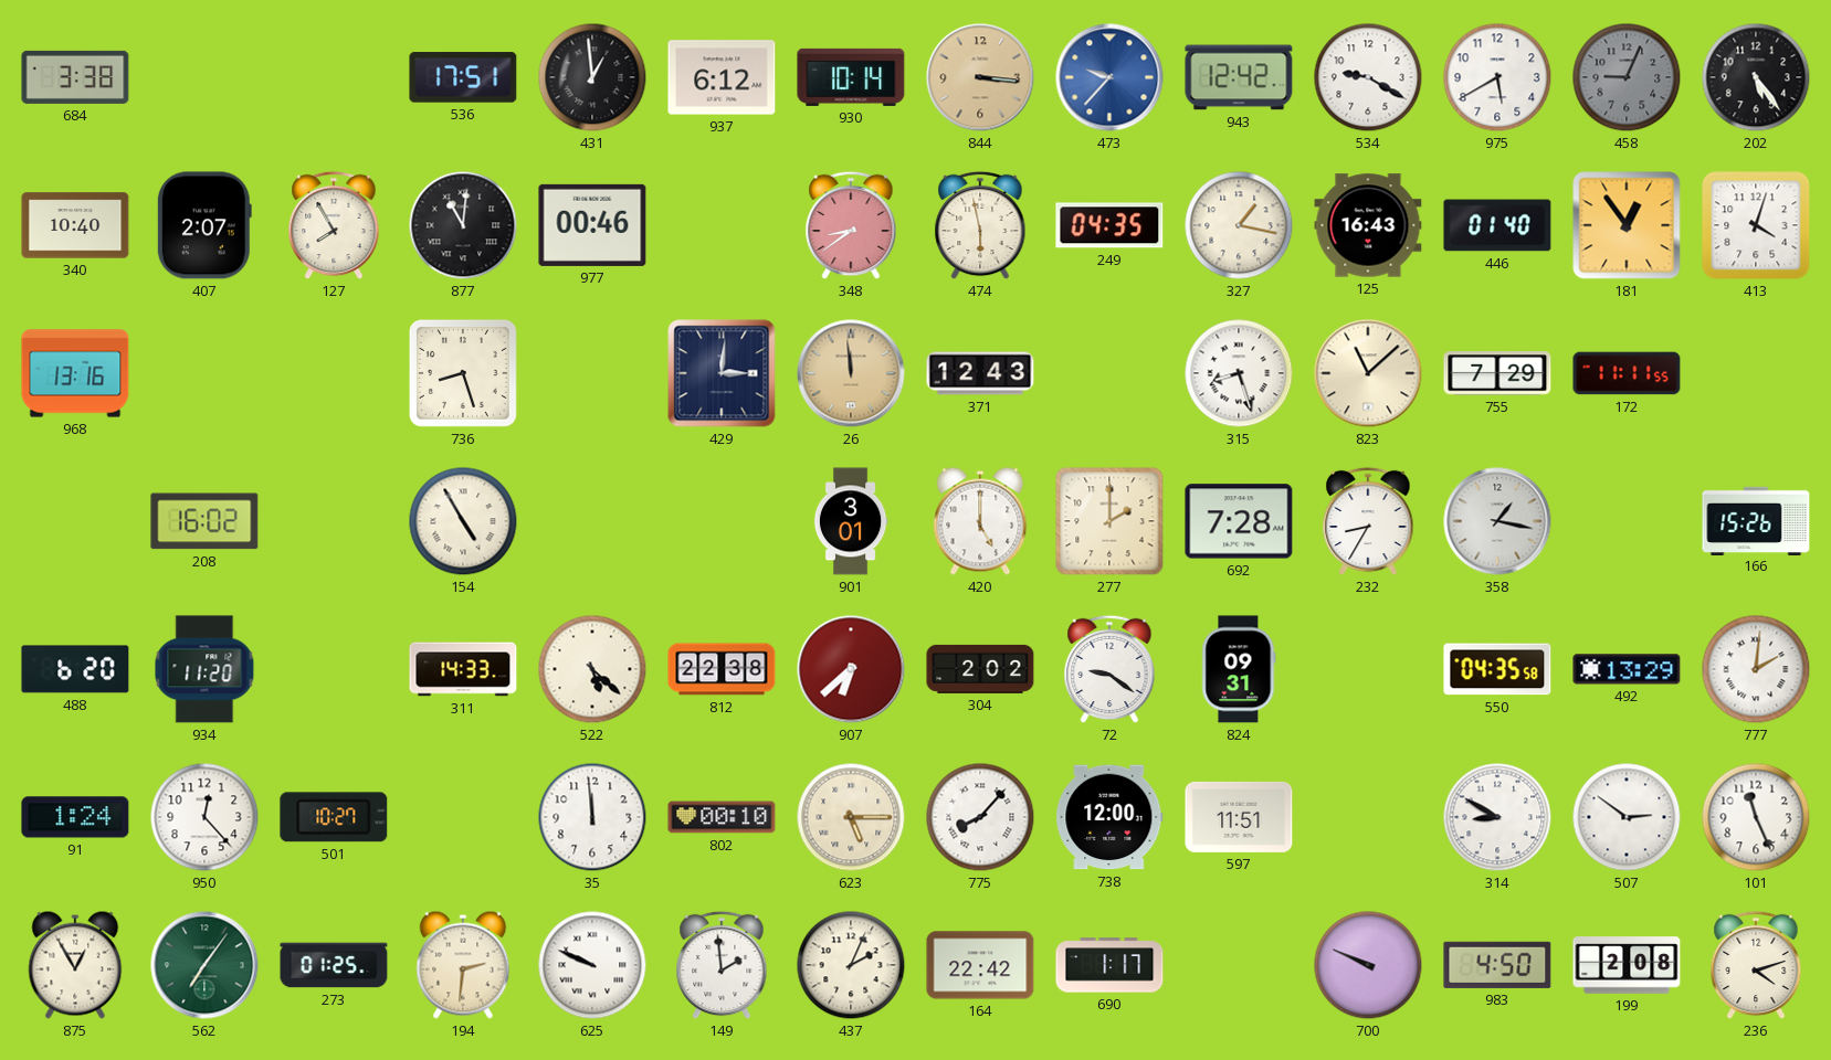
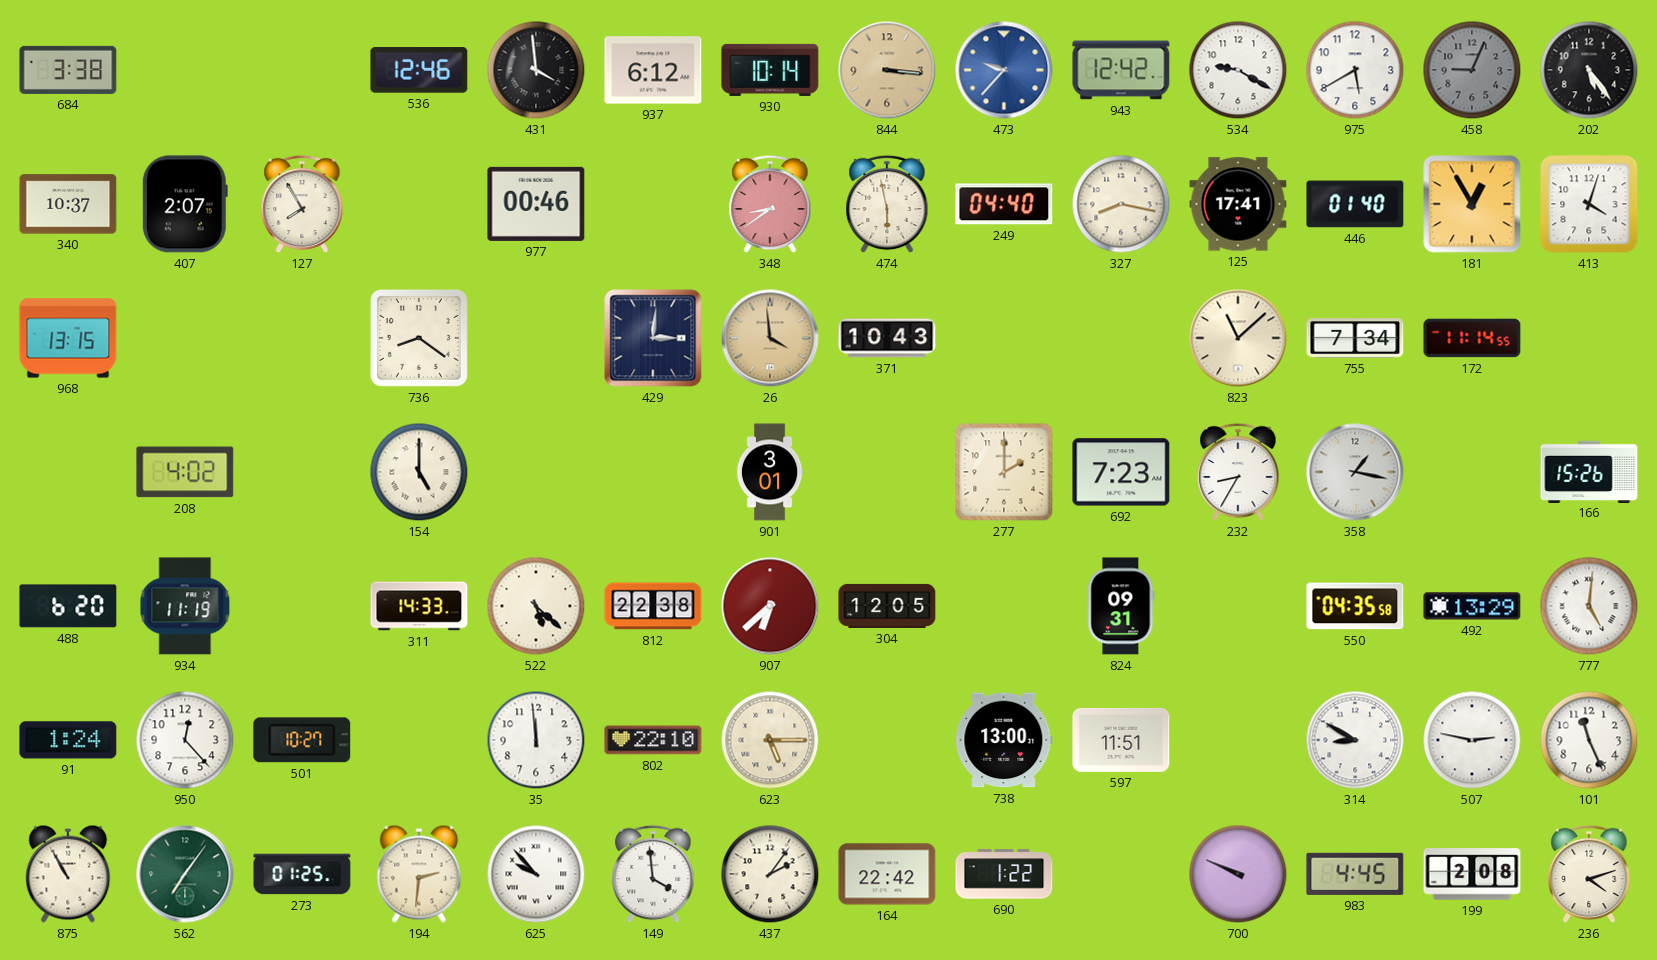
536: 17:51 -> 12:46
431: 12:59 -> 3:59
340: 10:40 -> 10:37
877: 11:01 -> none
249: 04:35 -> 04:40
327: 1:17 -> 8:17
125: 16:43 -> 17:41
181: 12:54 -> 12:55
968: 13:16 -> 13:15
736: 8:27 -> 8:21
26: 11:59 -> 3:59
371: 12:43 -> 10:43
315: 8:27 -> none
755: 7:29 -> 7:34
172: 11:11 -> 11:14
208: 16:02 -> 4:02
154: 4:55 -> 5:00
420: 5:00 -> none
692: 7:28 -> 7:23
934: 11:20 -> 11:19
304: 2:02 -> 12:05
72: 9:21 -> none
777: 2:01 -> 5:01
802: 00:10 -> 22:10
775: 8:07 -> none
738: 12:00 -> 13:00
507: 2:51 -> 2:47
875: 12:55 -> 10:55
625: 9:49 -> 9:53
149: 1:59 -> 3:59
437: 2:04 -> 2:06
690: 1:17 -> 1:22
983: 4:50 -> 4:45
